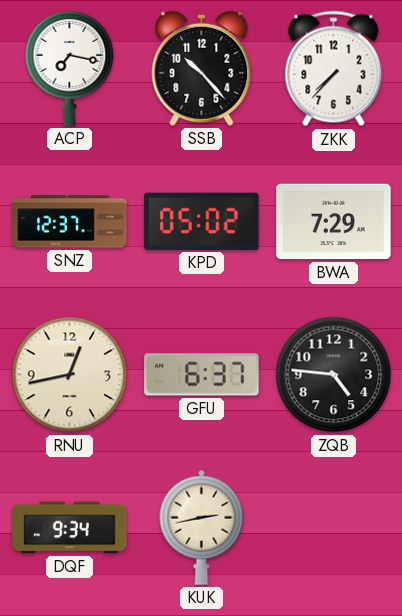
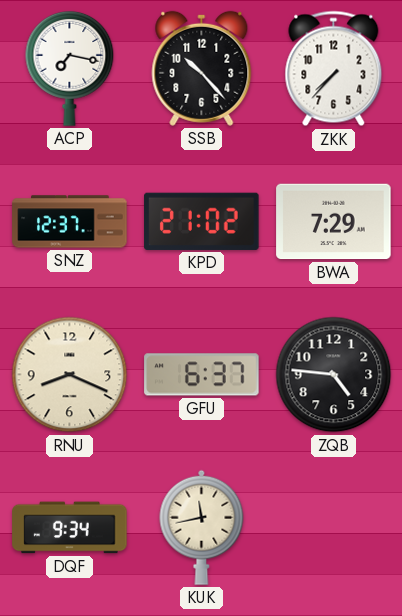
KPD: 05:02 -> 21:02
RNU: 12:43 -> 8:19
KUK: 2:43 -> 11:43
